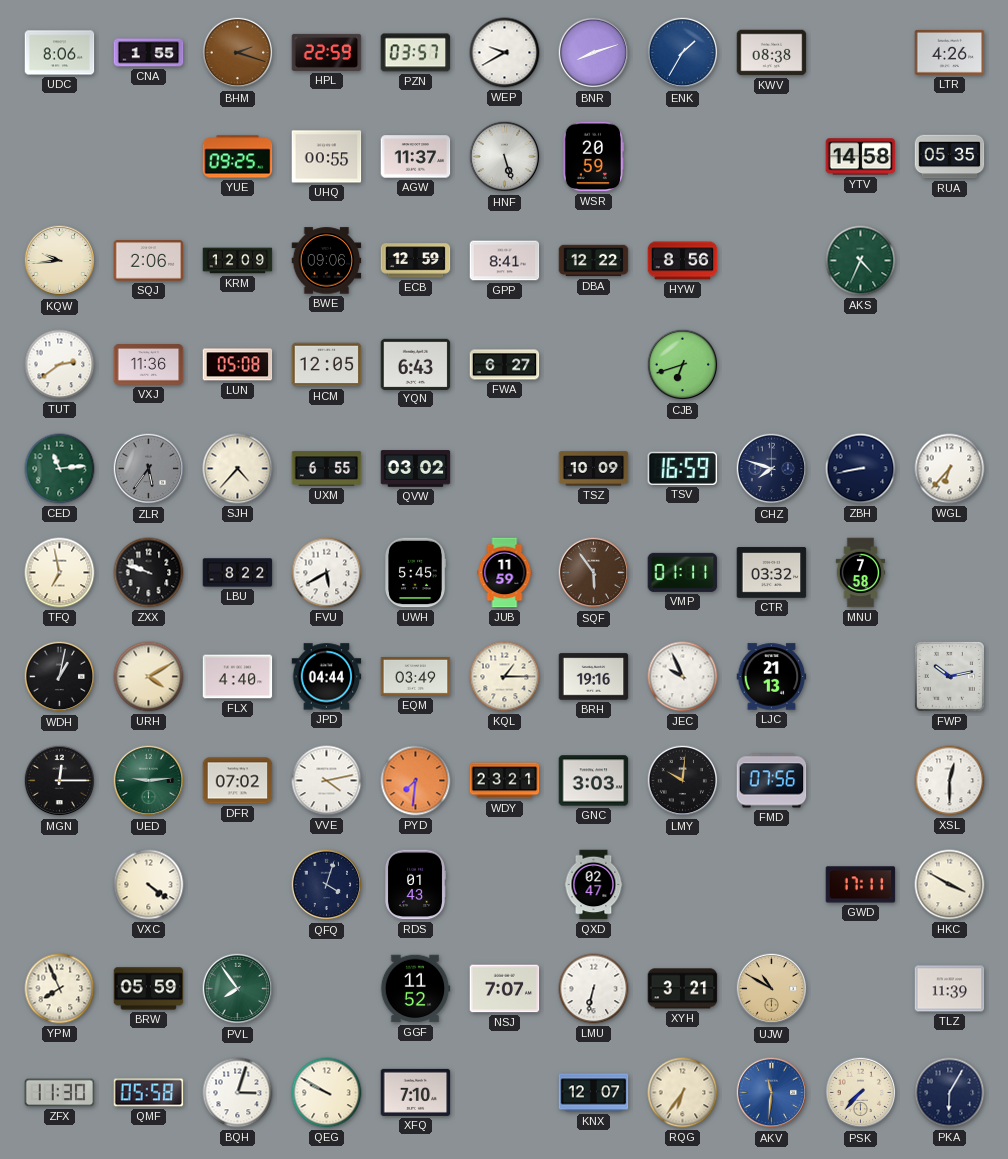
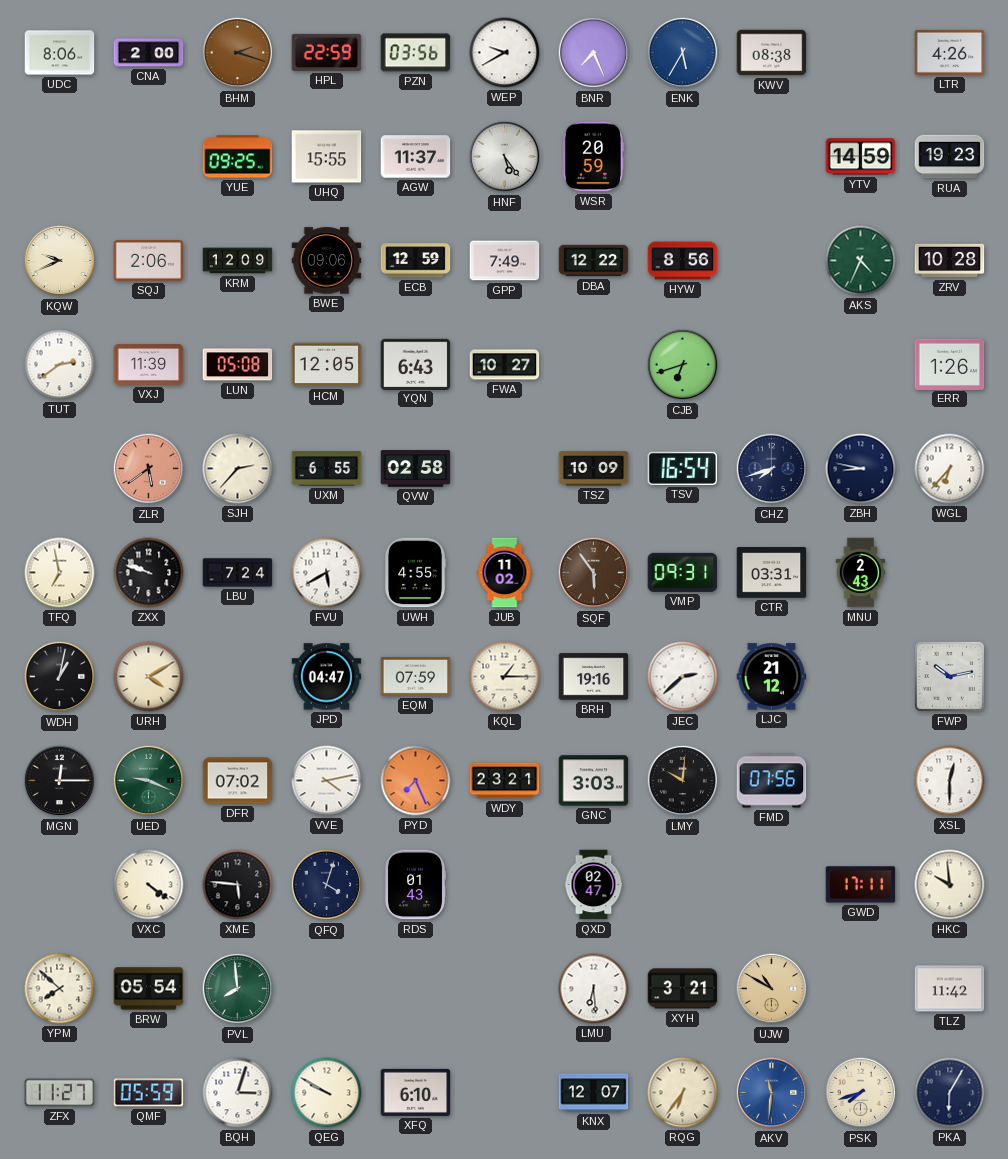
CNA: 1:55 -> 2:00
PZN: 03:57 -> 03:56
BNR: 8:12 -> 7:26
ENK: 1:35 -> 5:35
UHQ: 00:55 -> 15:55
HNF: 5:27 -> 5:24
YTV: 14:58 -> 14:59
RUA: 05:35 -> 19:23
KQW: 9:44 -> 9:41
GPP: 8:41 -> 7:49
ZRV: none -> 10:28
VXJ: 11:36 -> 11:39
FWA: 6:27 -> 10:27
ERR: none -> 1:26
CED: 11:14 -> none
ZLR: 5:36 -> 5:39
ZLR dial: grey -> salmon
SJH: 4:37 -> 2:37
QVW: 03:02 -> 02:58
TSV: 16:59 -> 16:54
CHZ: 7:48 -> 7:42
ZBH: 8:43 -> 8:47
LBU: 8:22 -> 7:24
UWH: 5:45 -> 4:55
JUB: 11:59 -> 11:02
VMP: 01:11 -> 09:31
CTR: 03:32 -> 03:31
MNU: 7:58 -> 2:43
FLX: 4:40 -> none
JPD: 04:44 -> 04:47
EQM: 03:49 -> 07:59
JEC: 9:56 -> 2:38
LJC: 21:13 -> 21:12
UED: 9:14 -> 9:19
PYD: 7:31 -> 7:26
XME: none -> 5:46
HKC: 3:50 -> 9:59
YPM: 7:56 -> 7:52
BRW: 05:59 -> 05:54
PVL: 7:54 -> 7:59
GGF: 11:52 -> none
NSJ: 7:07 -> none
LMU: 6:32 -> 6:29
TLZ: 11:39 -> 11:42
ZFX: 11:30 -> 11:27
QMF: 05:58 -> 05:59
XFQ: 7:10 -> 6:10
PSK: 7:37 -> 7:42
